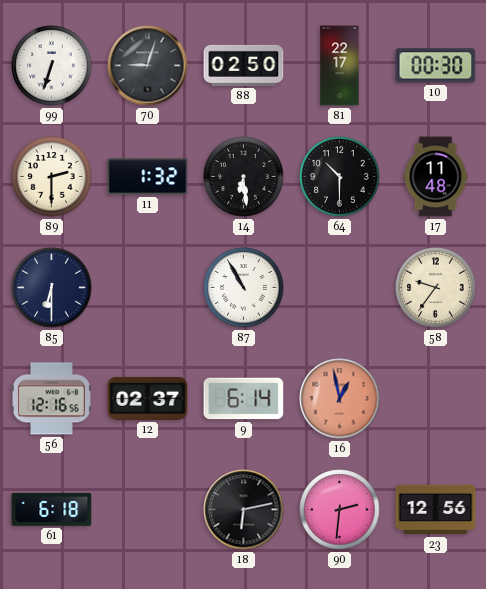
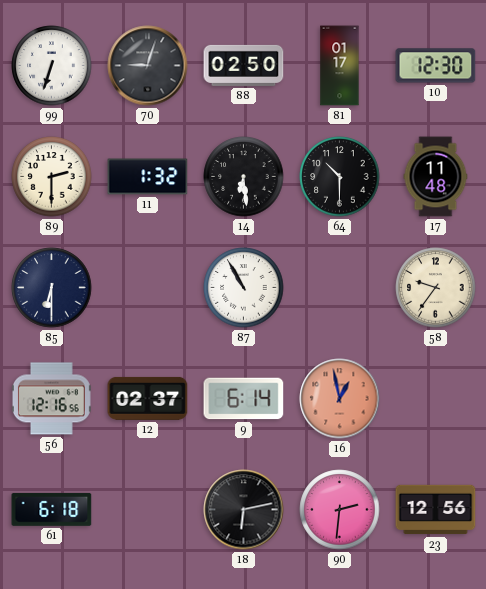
81: 22:17 -> 01:17
10: 00:30 -> 12:30
